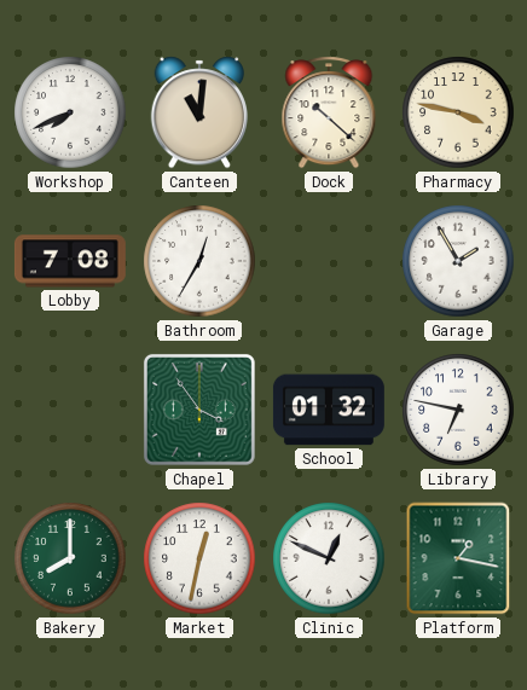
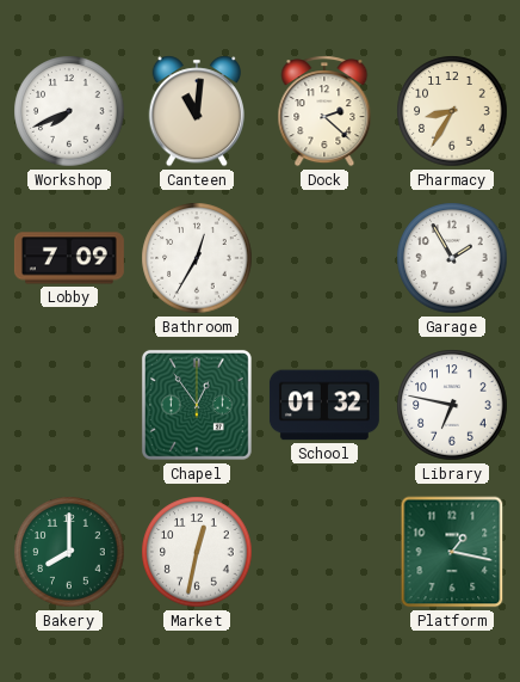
Dock: 10:22 -> 2:22
Pharmacy: 3:47 -> 8:35
Lobby: 7:08 -> 7:09
Chapel: 3:54 -> 12:54
Clinic: 12:49 -> none
